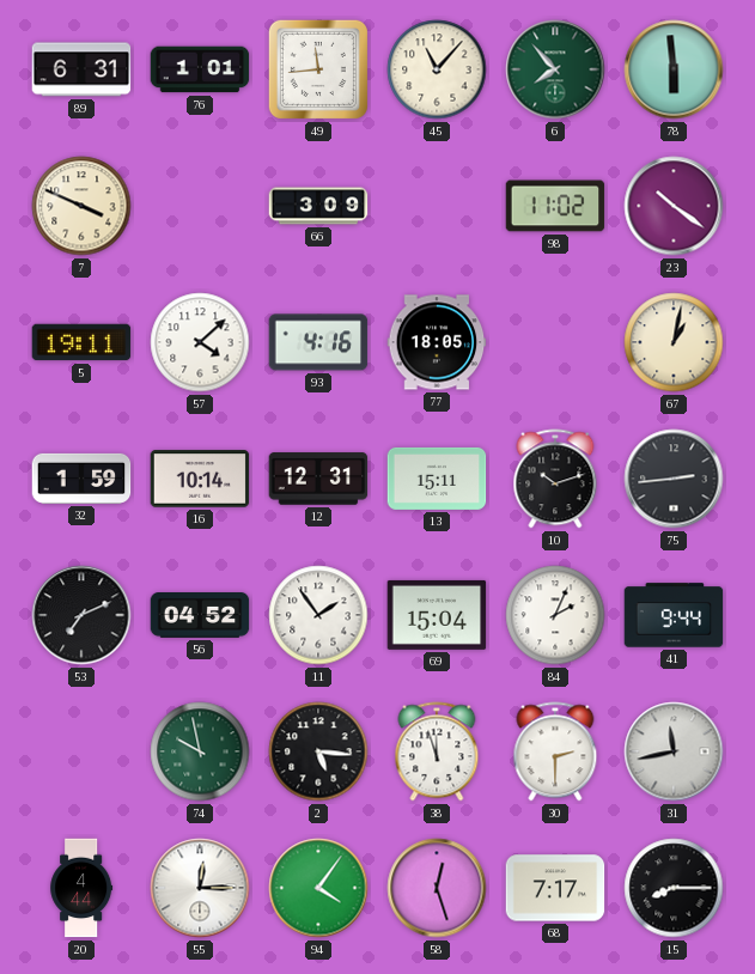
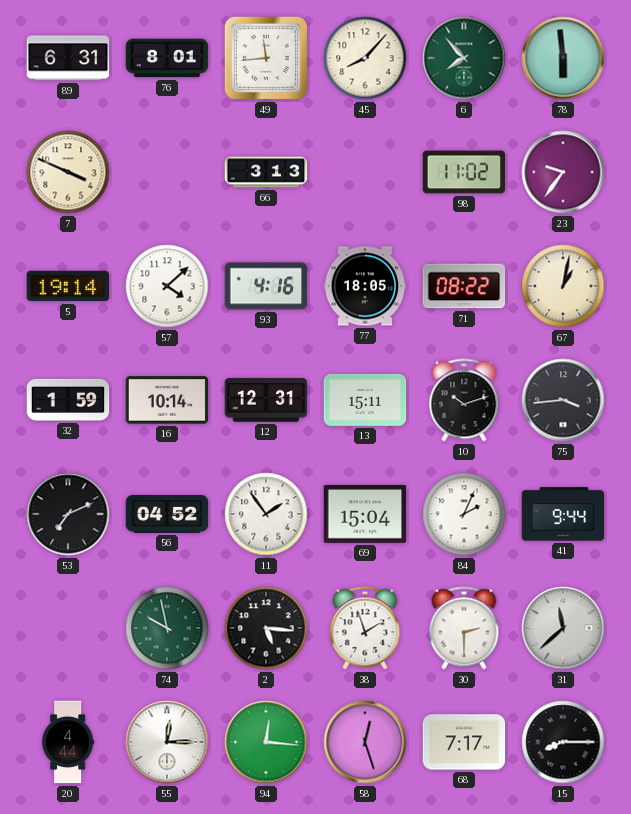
76: 1:01 -> 8:01
45: 11:07 -> 8:07
66: 3:09 -> 3:13
23: 10:21 -> 9:36
5: 19:11 -> 19:14
71: none -> 08:22
75: 2:44 -> 3:44
38: 11:57 -> 1:57
31: 11:43 -> 11:38
94: 4:06 -> 12:16
